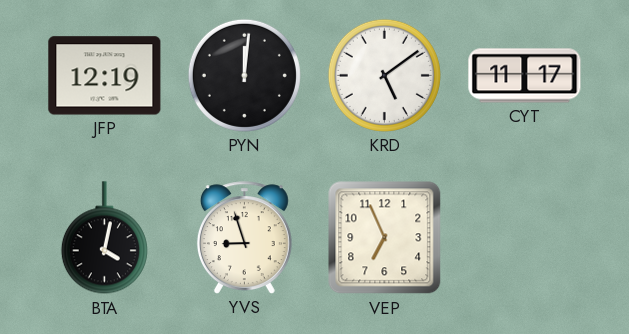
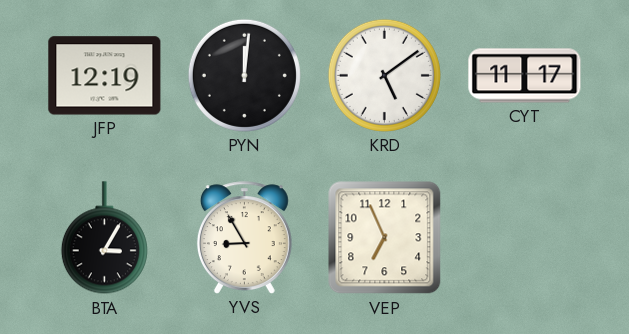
BTA: 4:02 -> 3:05
YVS: 8:57 -> 8:55
